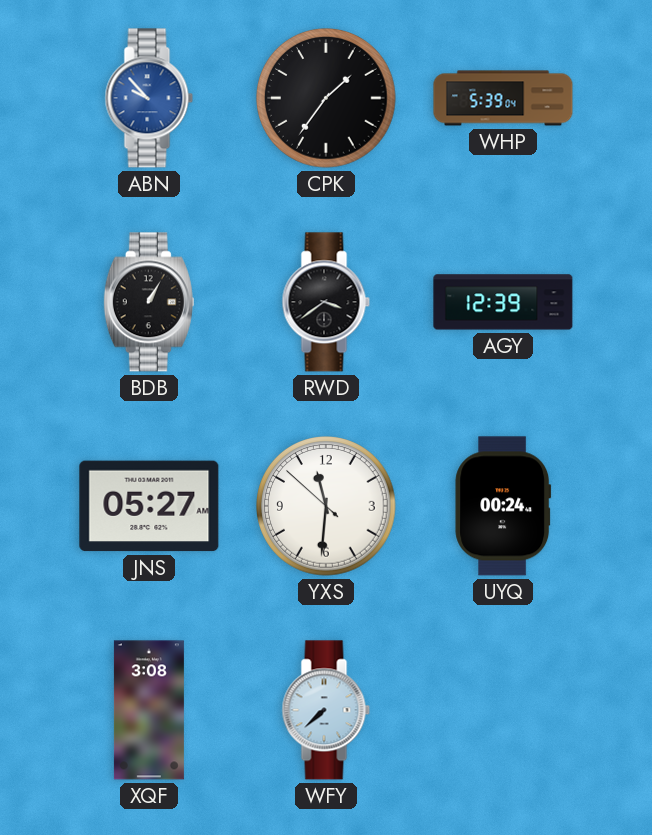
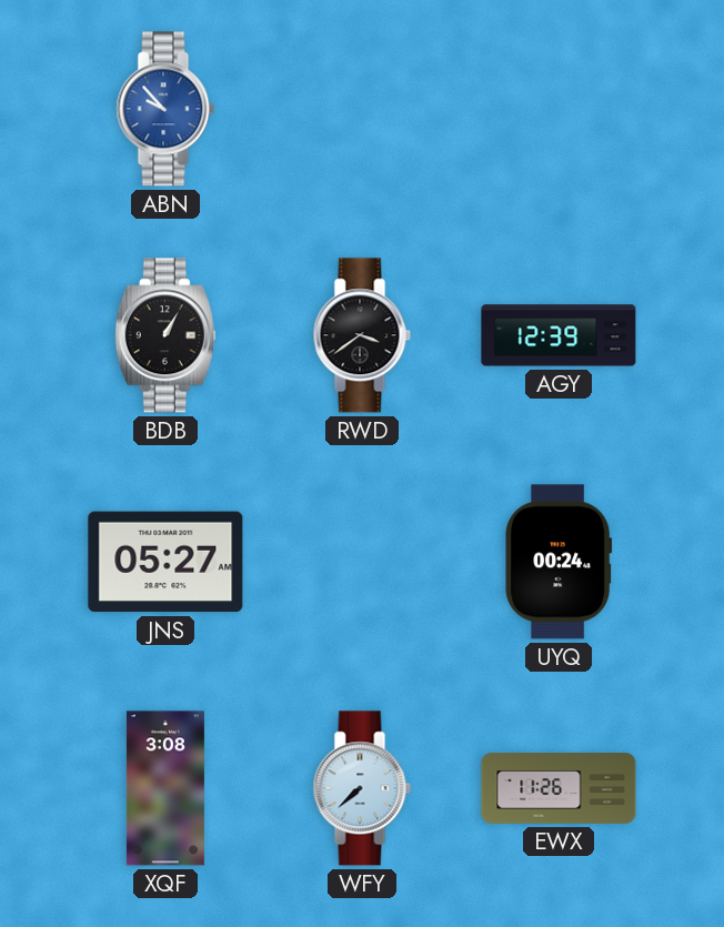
CPK: 1:36 -> none
WHP: 5:39 -> none
YXS: 11:30 -> none
EWX: none -> 11:26
